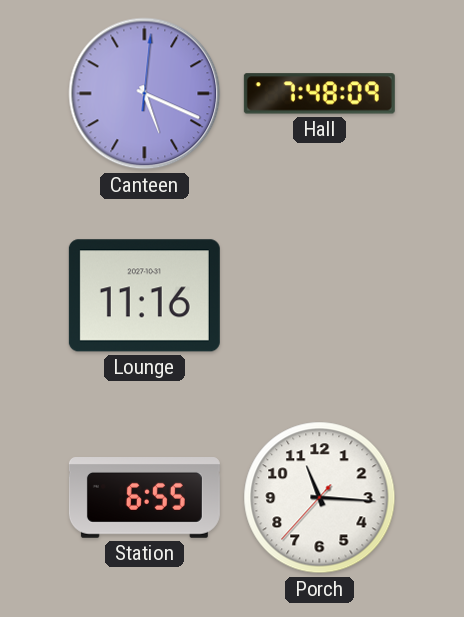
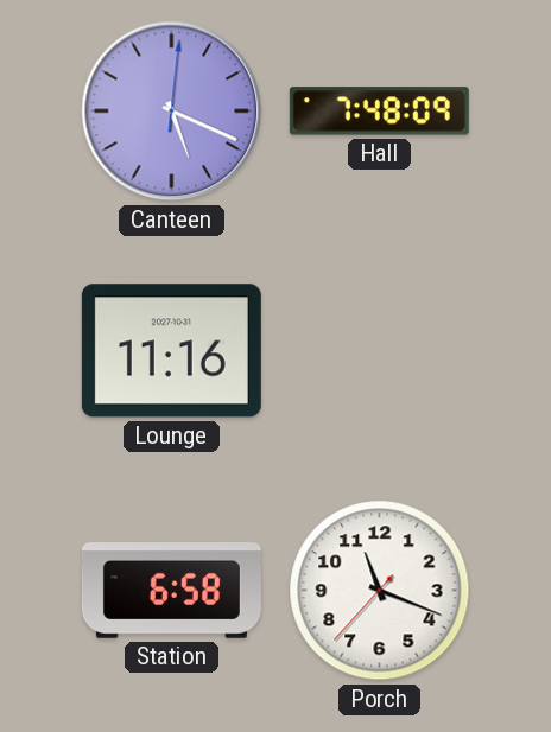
Station: 6:55 -> 6:58
Porch: 11:15 -> 11:18
